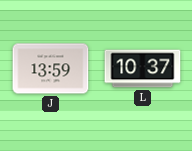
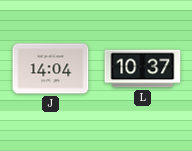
J: 13:59 -> 14:04
